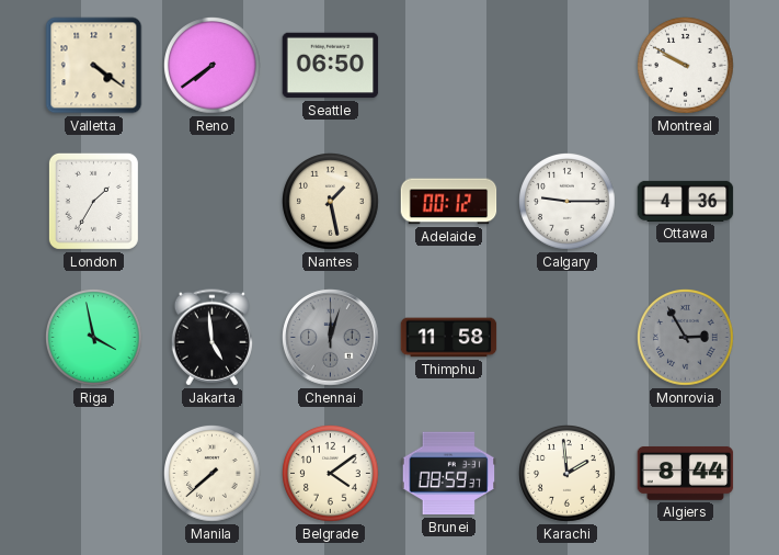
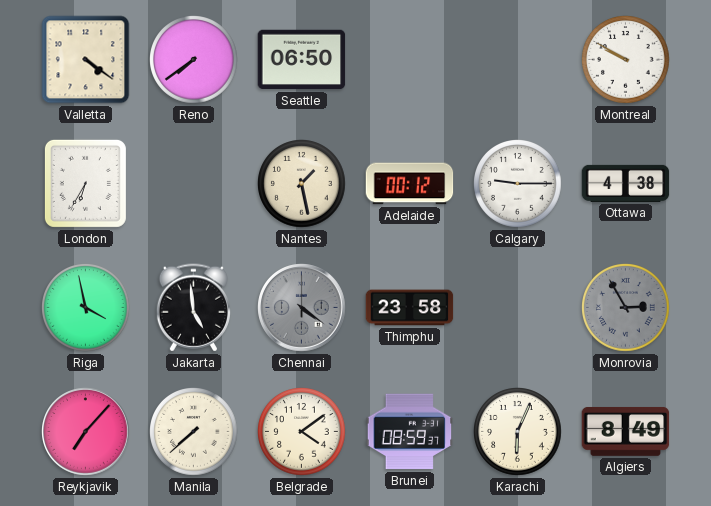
London: 1:35 -> 6:35
Ottawa: 4:36 -> 4:38
Chennai: 12:03 -> 4:21
Thimphu: 11:58 -> 23:58
Reykjavik: none -> 7:07
Karachi: 1:59 -> 6:04
Algiers: 8:44 -> 8:49
